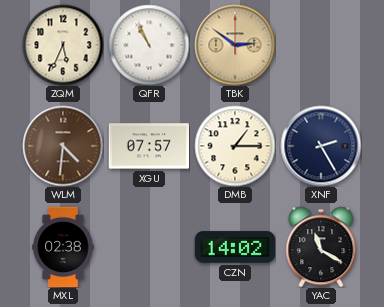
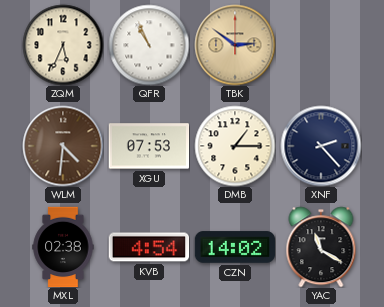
XGU: 07:57 -> 07:53
XNF: 2:25 -> 2:23
KVB: none -> 4:54
